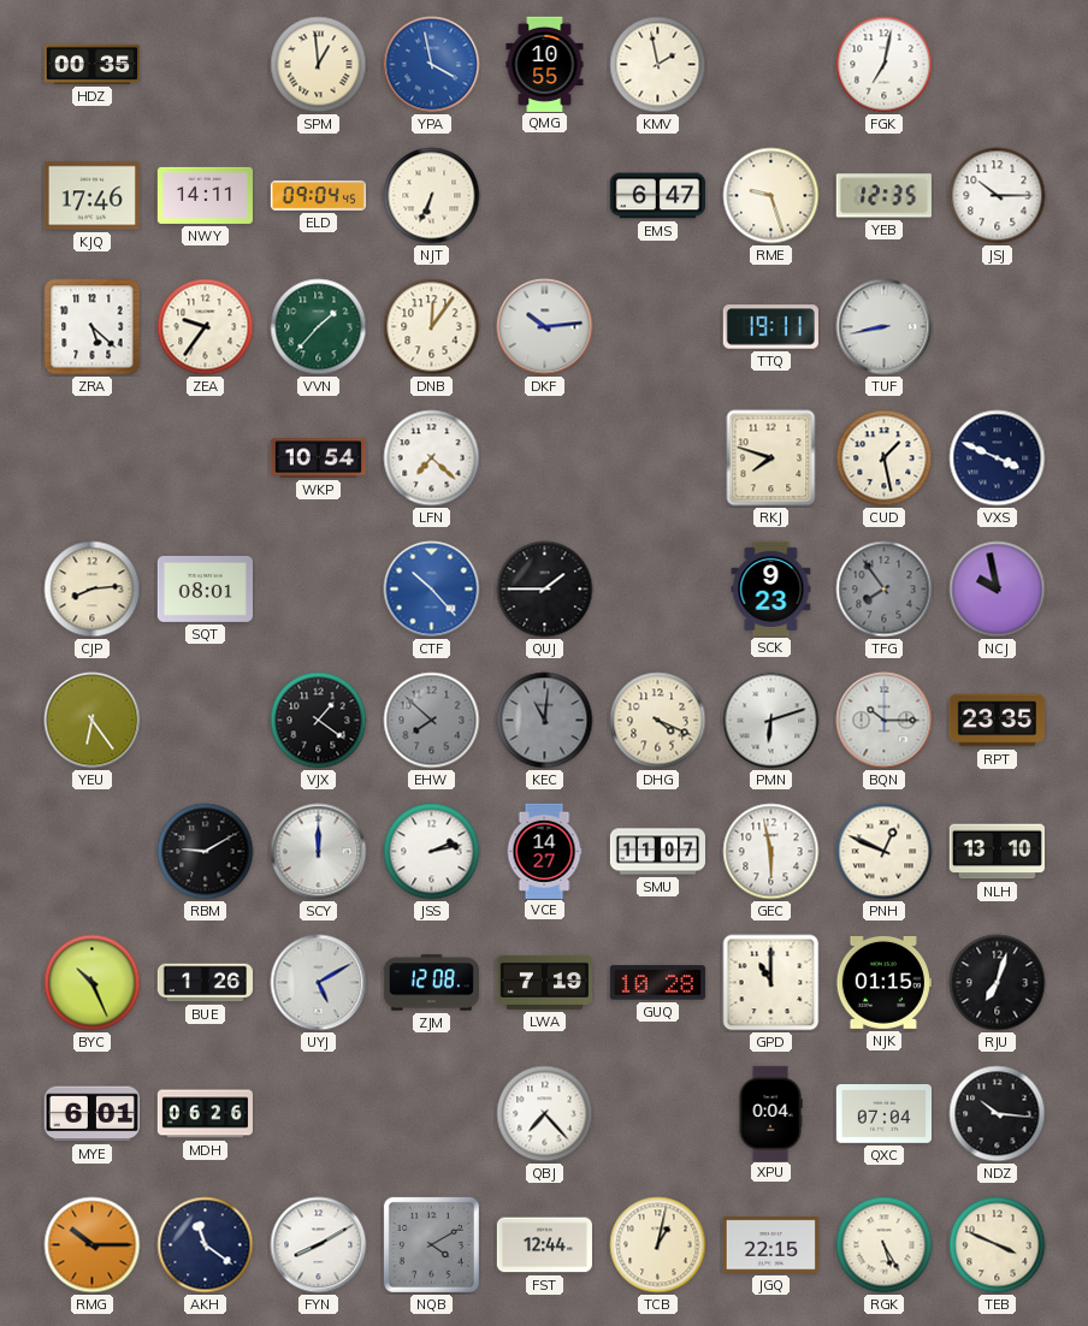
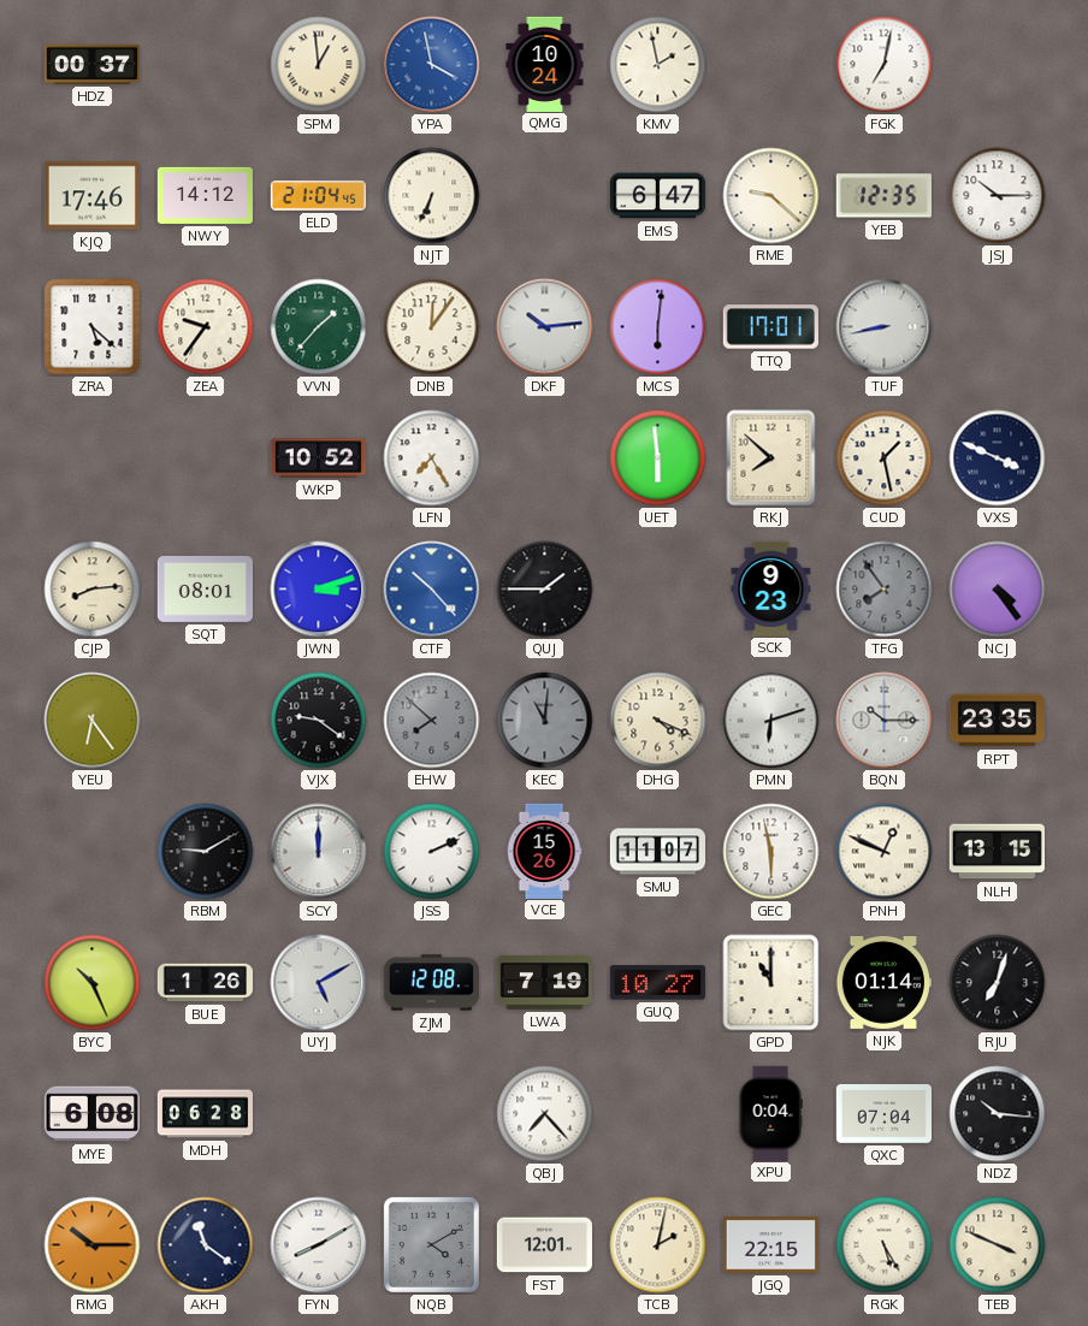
HDZ: 00:35 -> 00:37
QMG: 10:55 -> 10:24
NWY: 14:11 -> 14:12
ELD: 09:04 -> 21:04
RME: 9:27 -> 9:22
MCS: none -> 6:01
TTQ: 19:11 -> 17:01
WKP: 10:54 -> 10:52
LFN: 7:22 -> 7:25
UET: none -> 5:59
RKJ: 7:48 -> 7:52
JWN: none -> 3:12
NCJ: 9:58 -> 4:24
VJX: 1:21 -> 9:21
JSS: 2:13 -> 2:11
VCE: 14:27 -> 15:26
NLH: 13:10 -> 13:15
GUQ: 10:28 -> 10:27
NJK: 01:15 -> 01:14
MYE: 6:01 -> 6:08
MDH: 06:26 -> 06:28
FST: 12:44 -> 12:01
TCB: 1:02 -> 2:02
